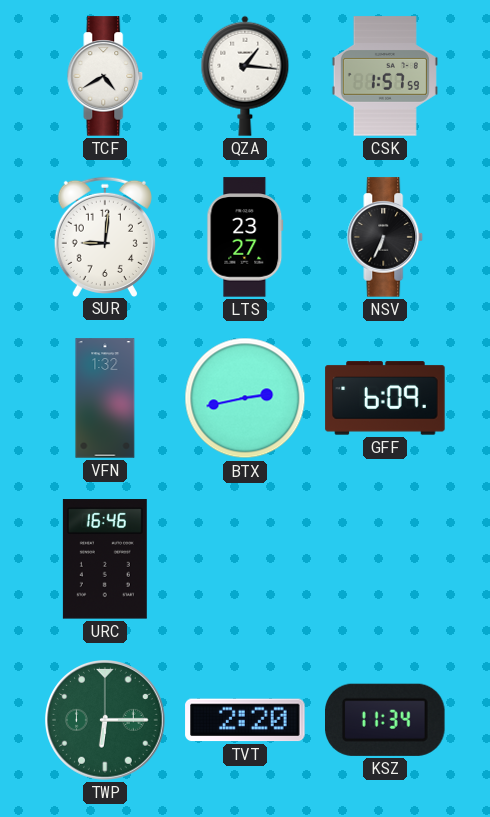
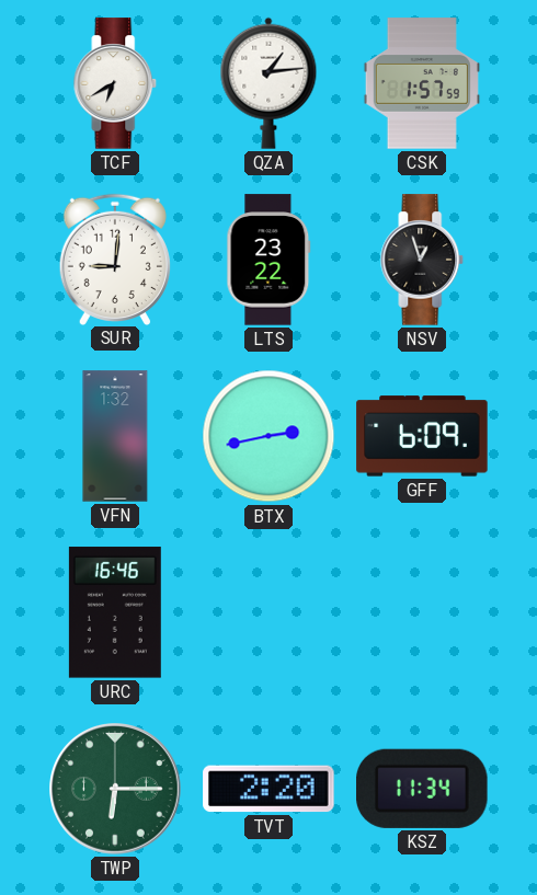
TCF: 4:40 -> 6:40
QZA: 1:16 -> 1:14
LTS: 23:27 -> 23:22
NSV: 6:34 -> 12:57
